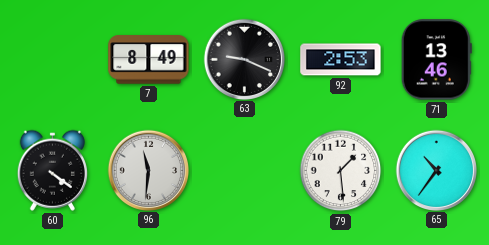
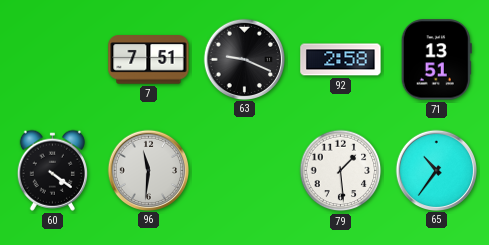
7: 8:49 -> 7:51
92: 2:53 -> 2:58
71: 13:46 -> 13:51
